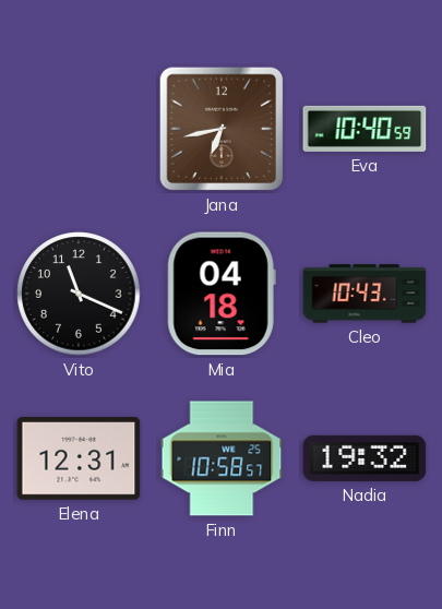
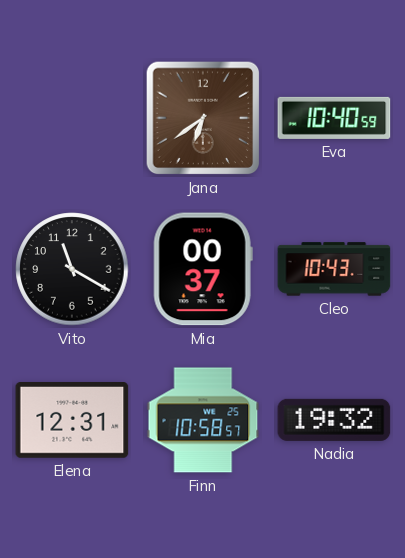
Jana: 6:43 -> 6:39
Vito: 11:19 -> 11:20
Mia: 04:18 -> 00:37
